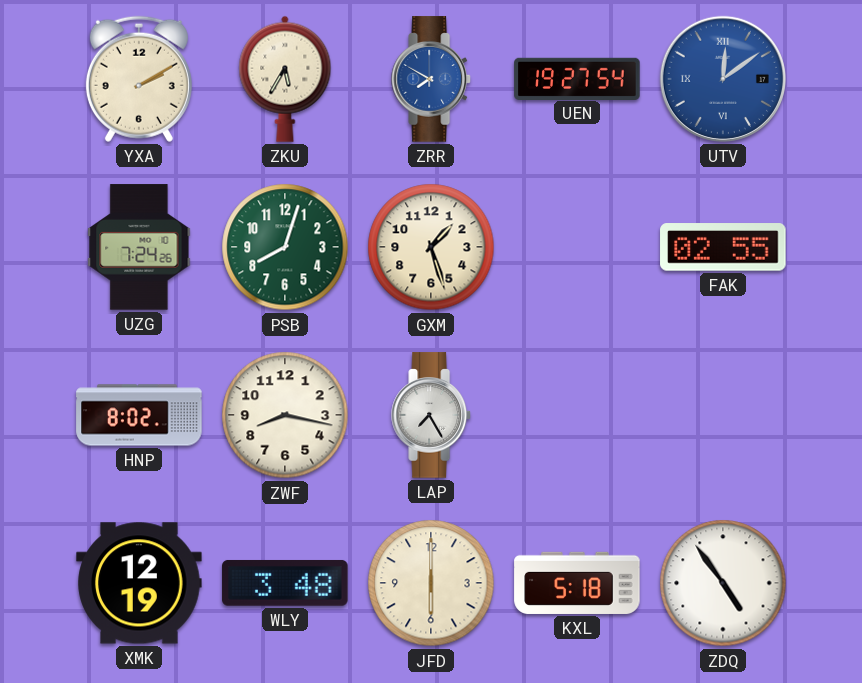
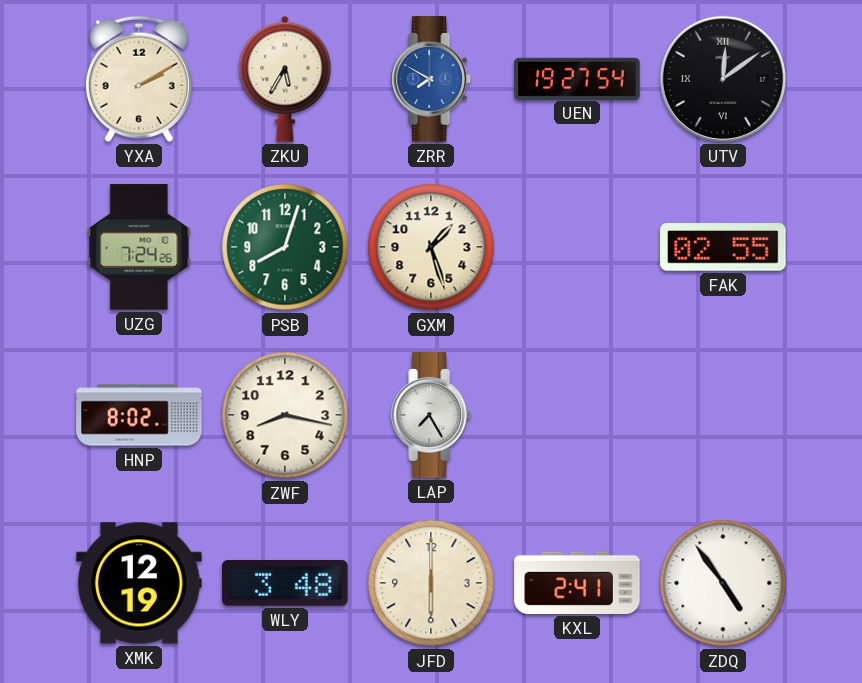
UTV dial: blue -> black
KXL: 5:18 -> 2:41
